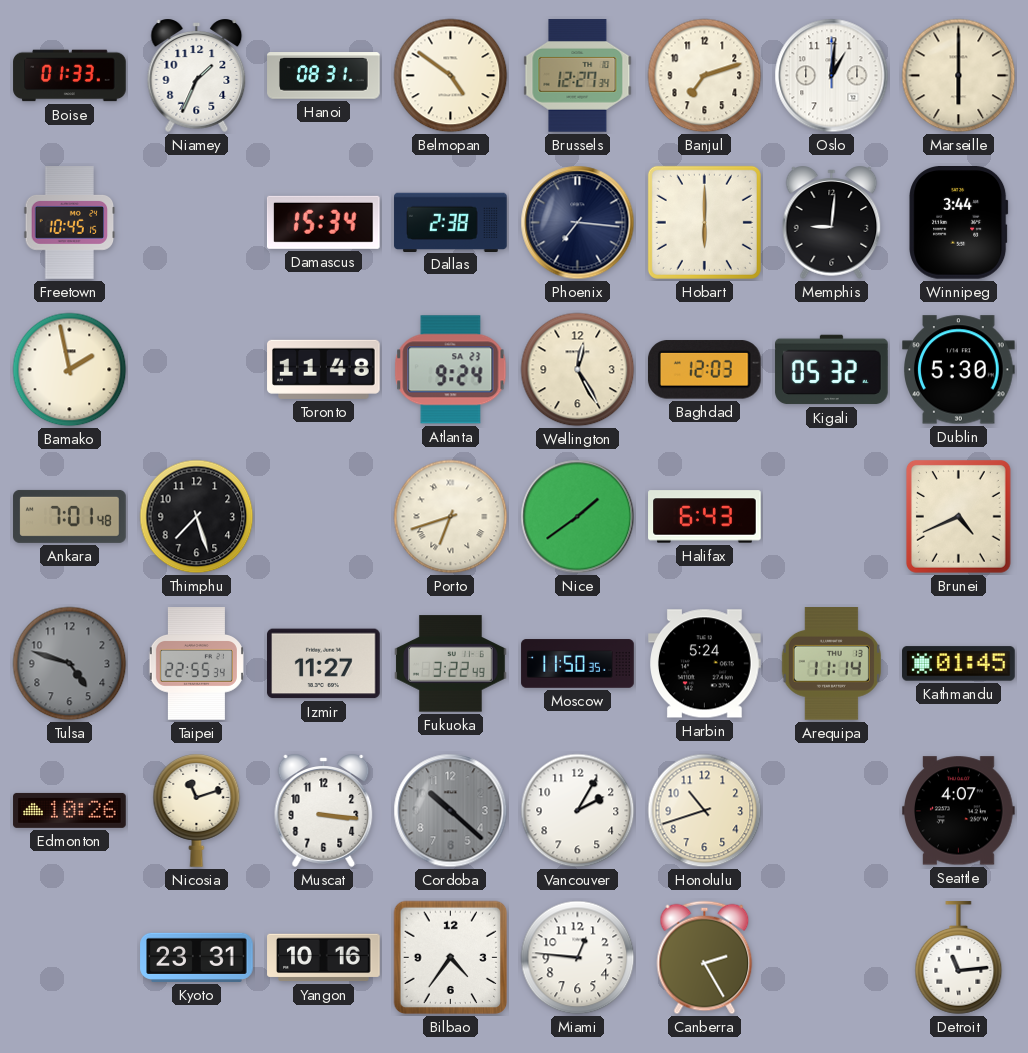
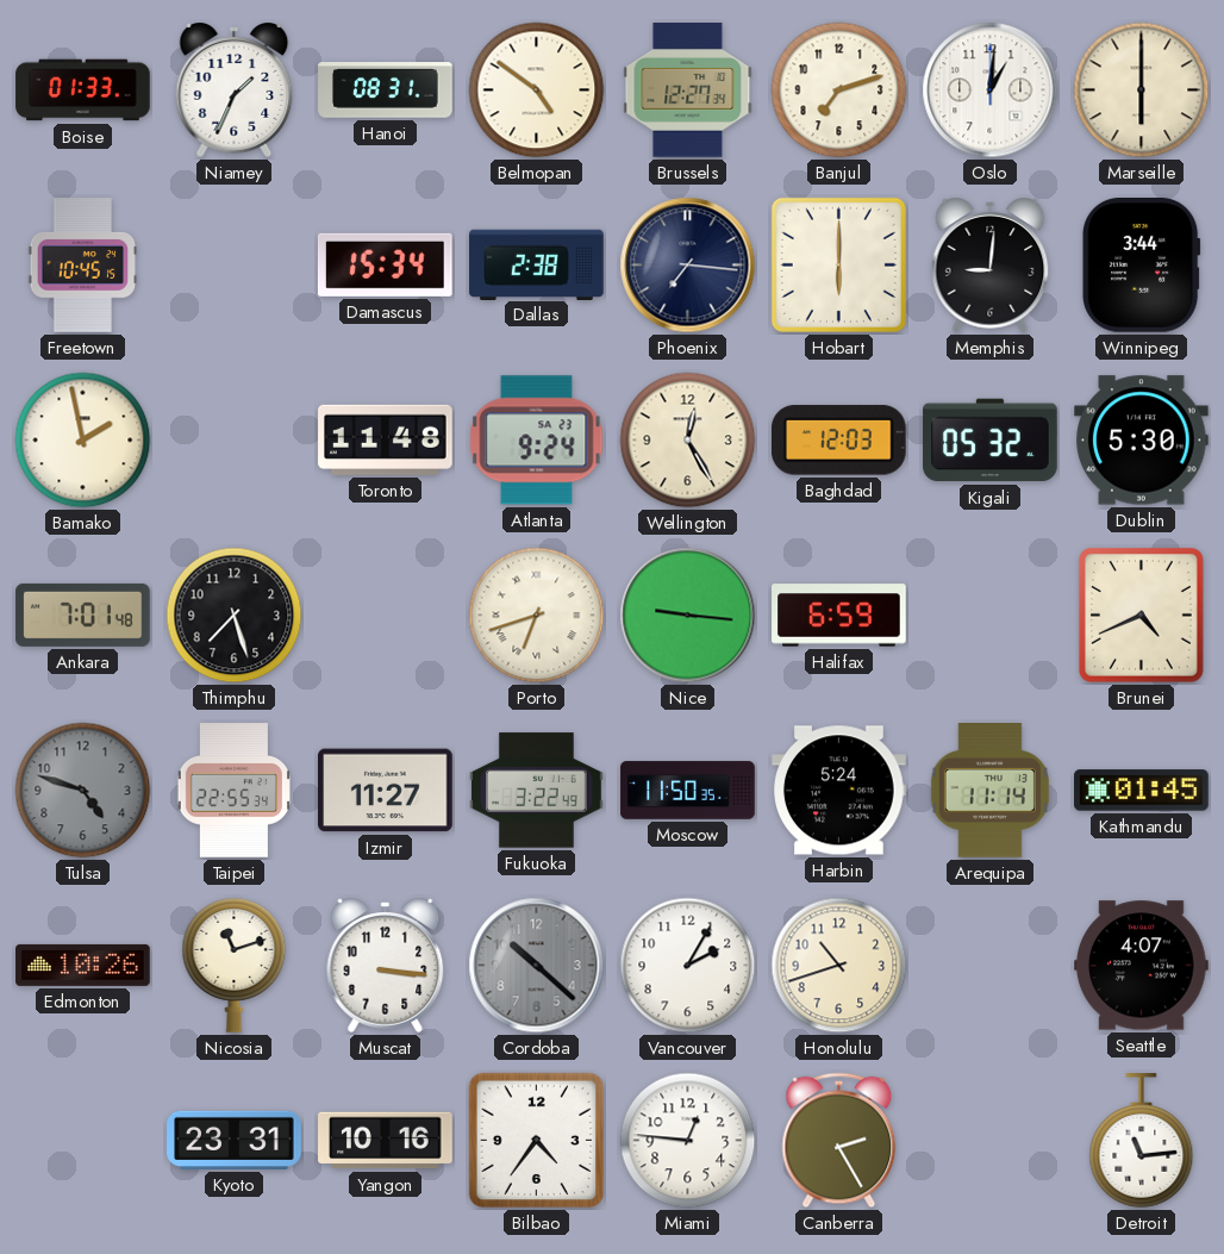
Nice: 1:39 -> 9:16
Halifax: 6:43 -> 6:59
